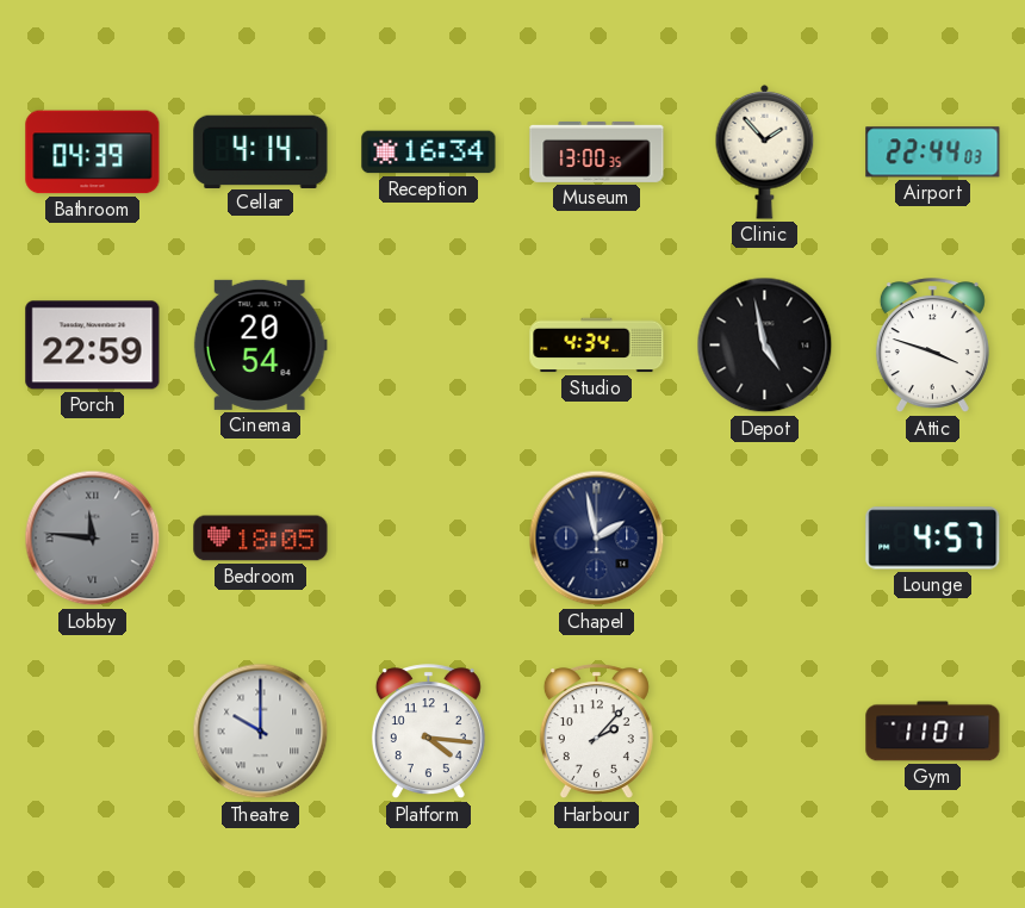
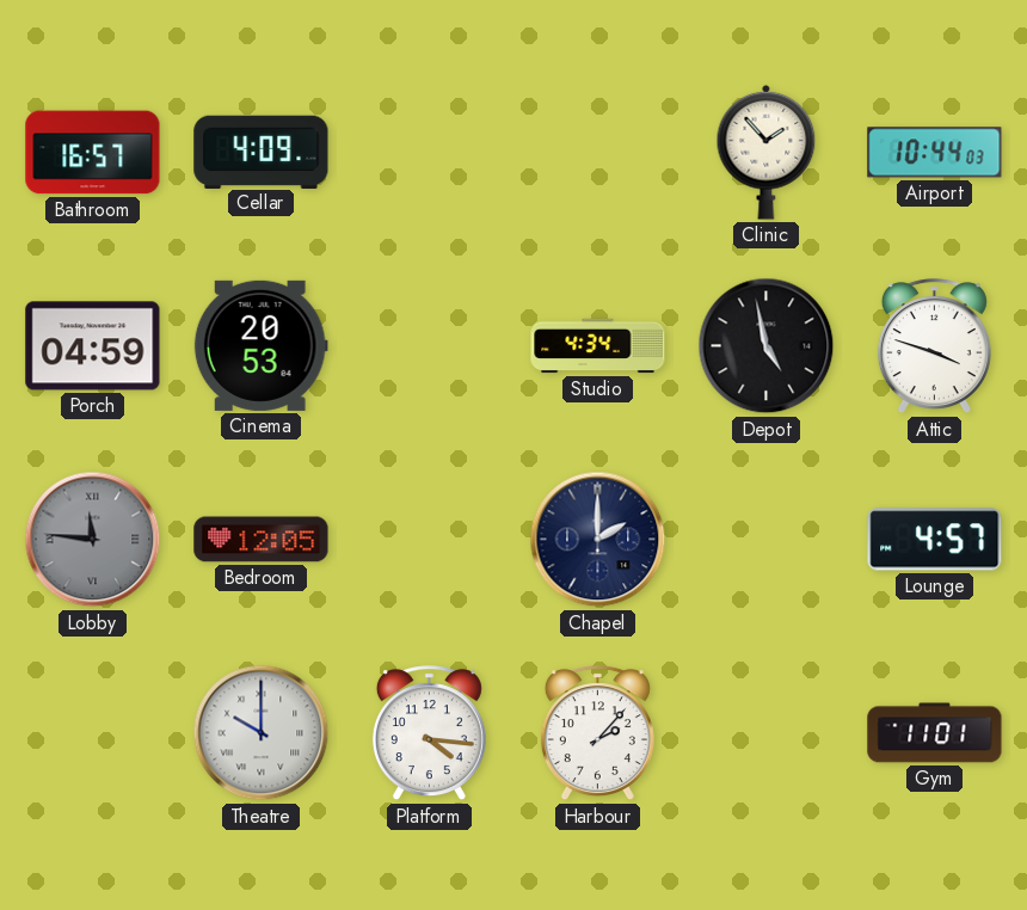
Bathroom: 04:39 -> 16:57
Cellar: 4:14 -> 4:09
Reception: 16:34 -> none
Museum: 13:00 -> none
Airport: 22:44 -> 10:44
Porch: 22:59 -> 04:59
Cinema: 20:54 -> 20:53
Bedroom: 18:05 -> 12:05
Chapel: 1:58 -> 2:00
